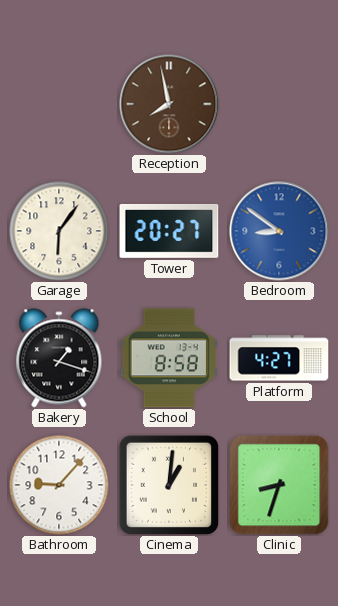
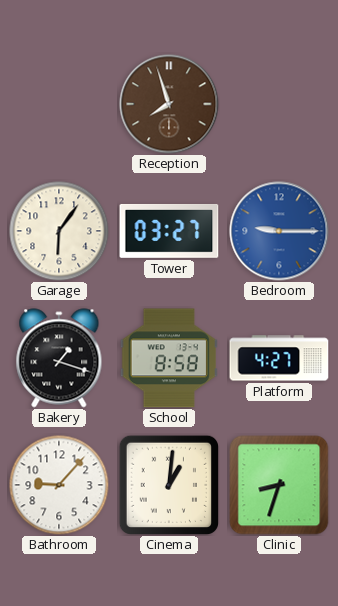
Reception: 7:58 -> 7:57
Tower: 20:27 -> 03:27
Bedroom: 8:51 -> 9:15
